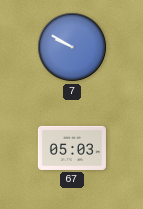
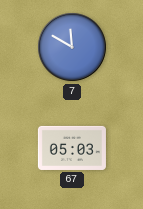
7: 9:50 -> 11:50
